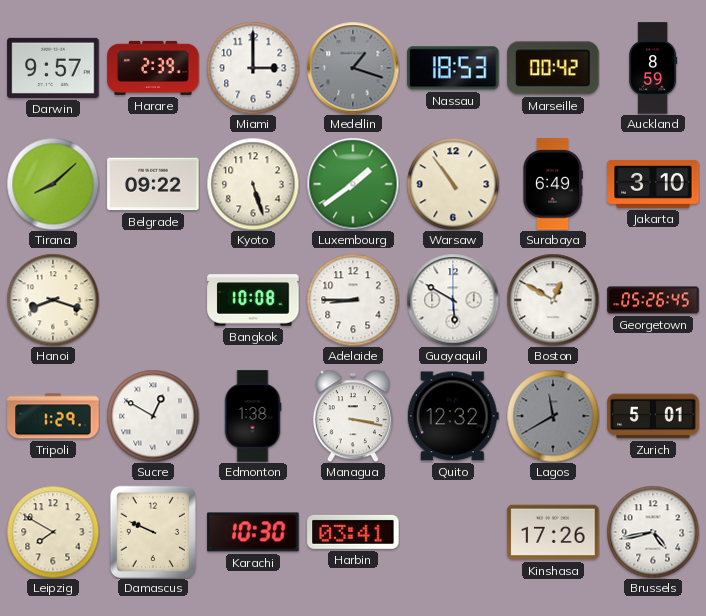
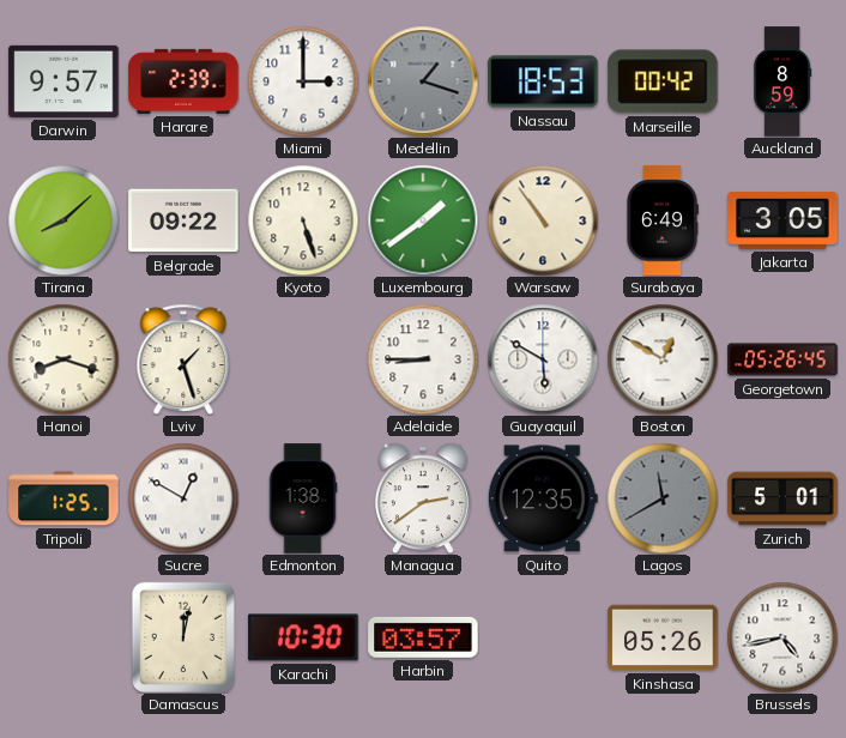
Jakarta: 3:10 -> 3:05
Lviv: none -> 1:27
Bangkok: 10:08 -> none
Tripoli: 1:29 -> 1:25
Managua: 3:17 -> 2:39
Quito: 12:32 -> 12:35
Leipzig: 7:50 -> none
Damascus: 9:49 -> 12:02
Harbin: 03:41 -> 03:57
Kinshasa: 17:26 -> 05:26
